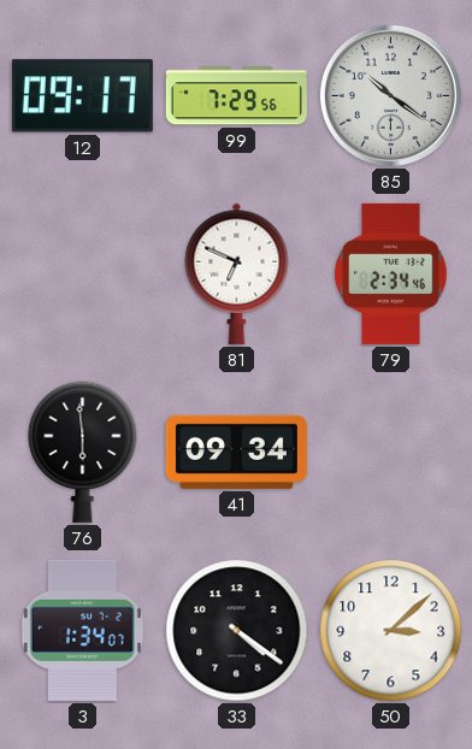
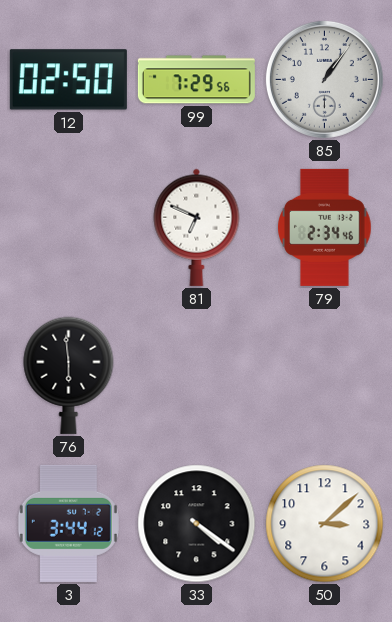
12: 09:17 -> 02:50
85: 10:21 -> 1:06
41: 09:34 -> none
3: 1:34 -> 3:44
